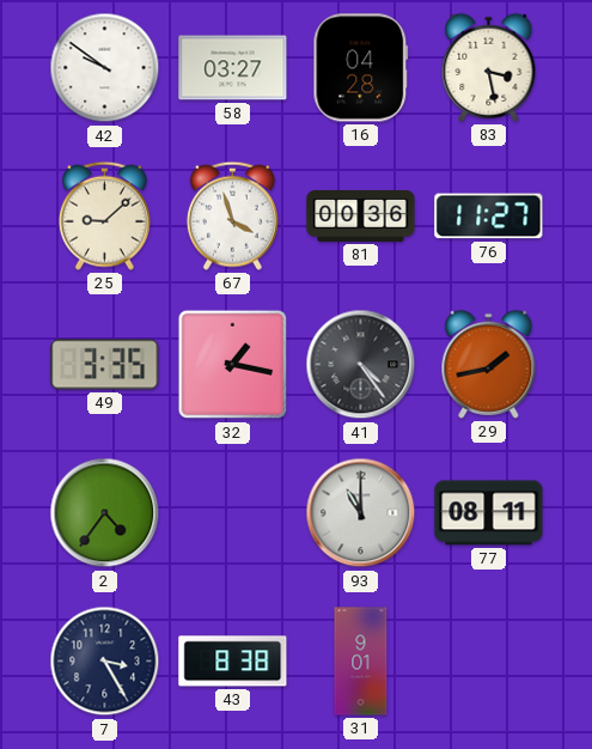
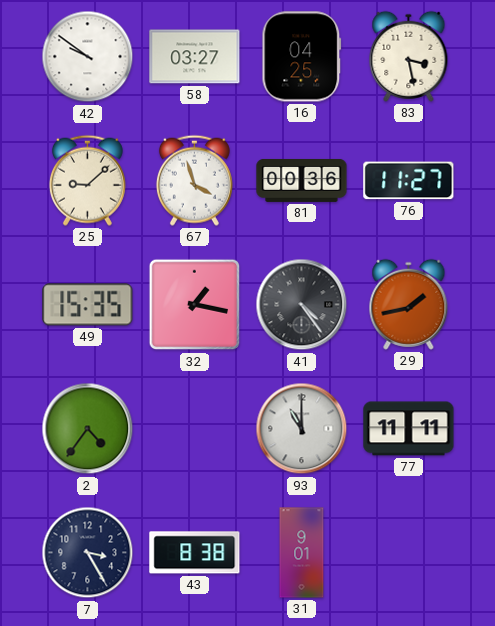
16: 04:28 -> 04:25
49: 3:35 -> 15:35
77: 08:11 -> 11:11
